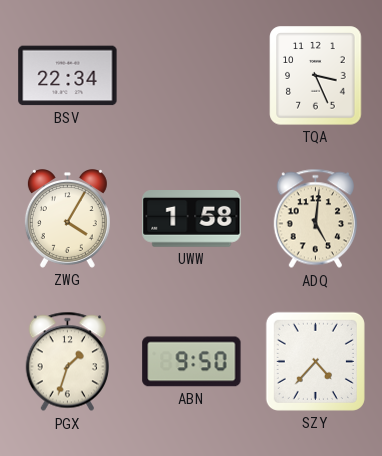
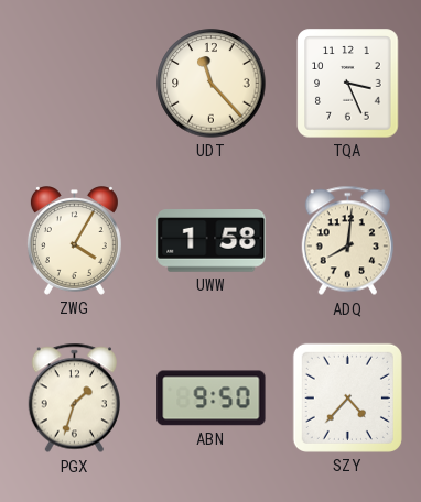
BSV: 22:34 -> none
UDT: none -> 11:23
ADQ: 5:01 -> 8:01
